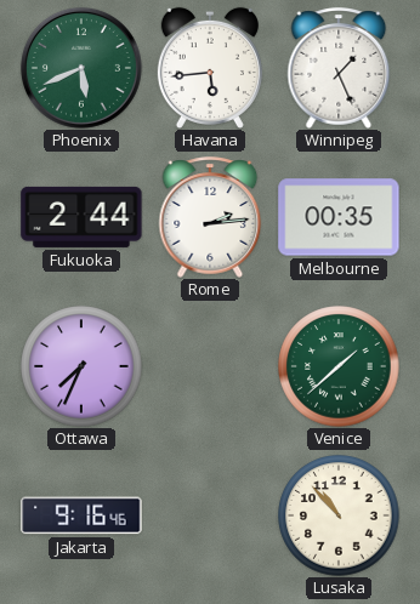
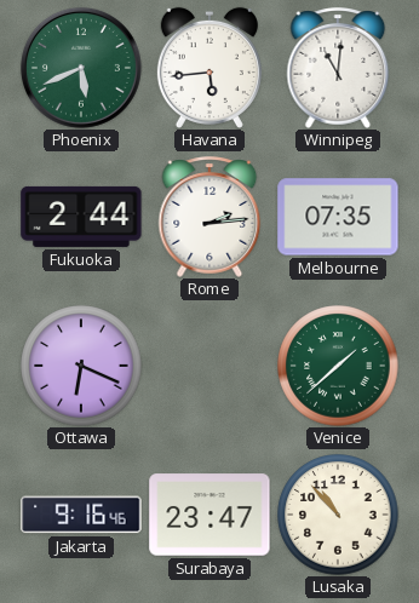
Winnipeg: 1:26 -> 11:01
Melbourne: 00:35 -> 07:35
Ottawa: 7:34 -> 6:19
Surabaya: none -> 23:47
